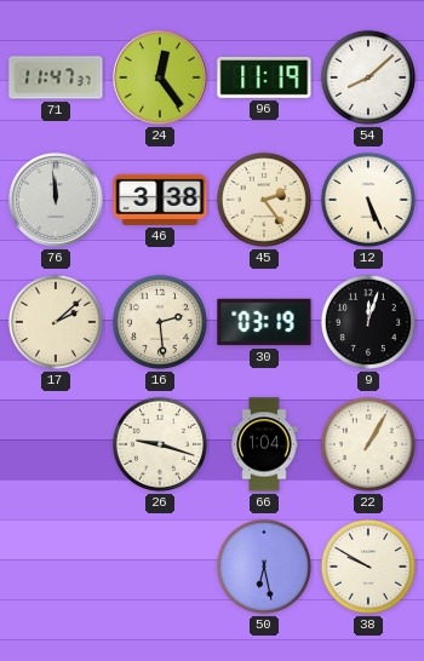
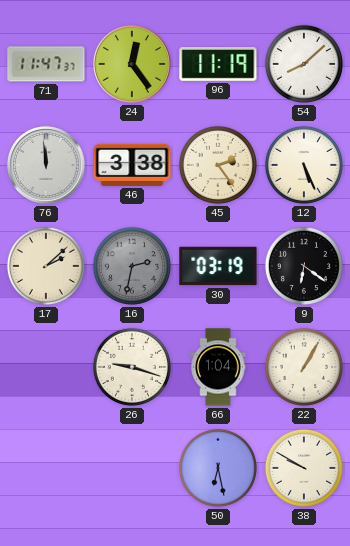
16: 2:29 -> 2:32
16 dial: cream -> grey
9: 12:03 -> 6:21
